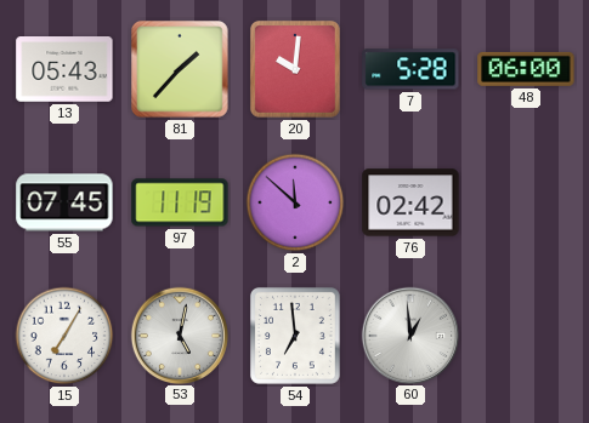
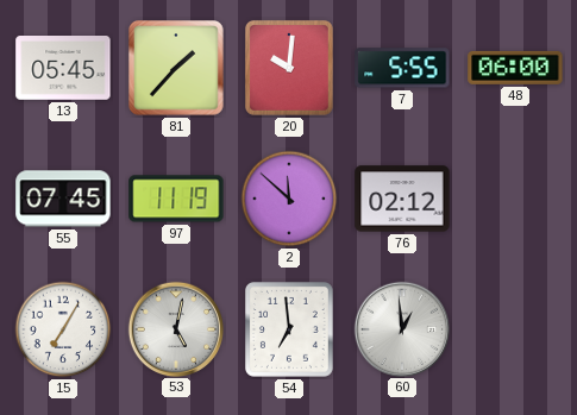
13: 05:43 -> 05:45
7: 5:28 -> 5:55
76: 02:42 -> 02:12
